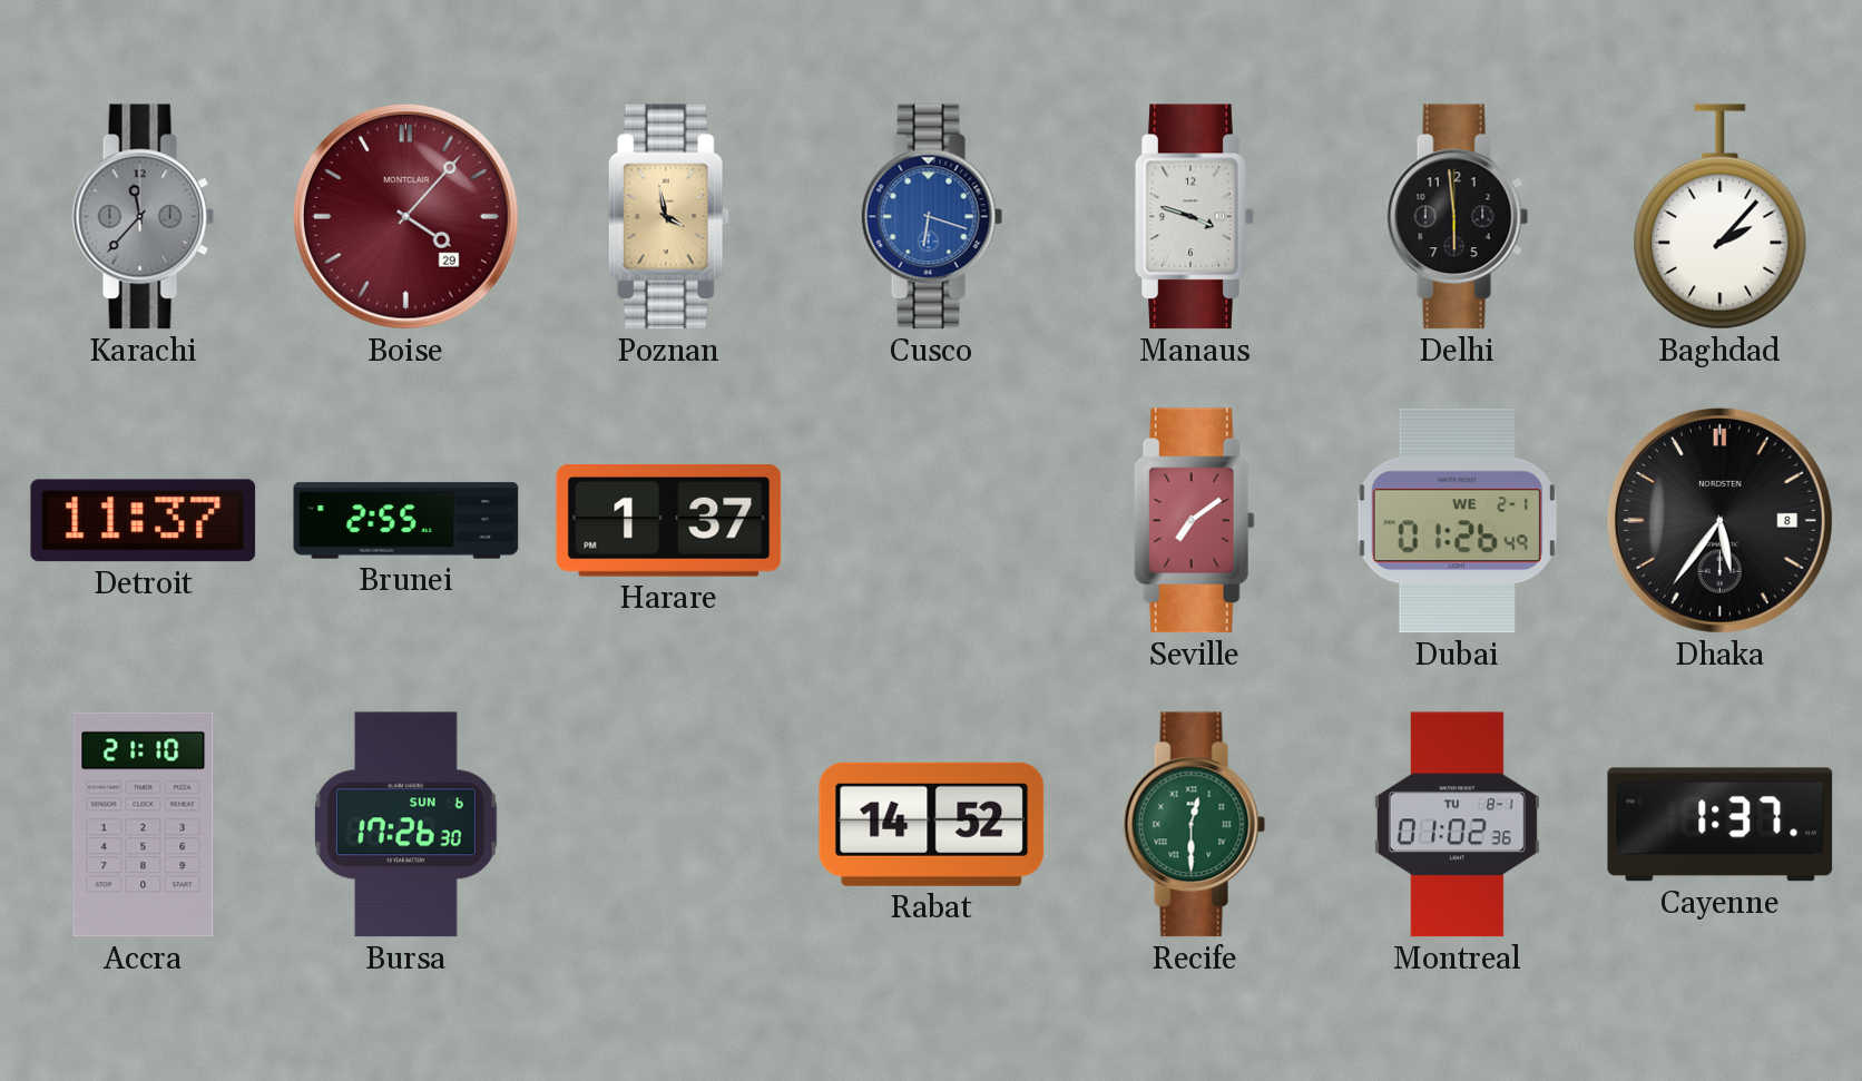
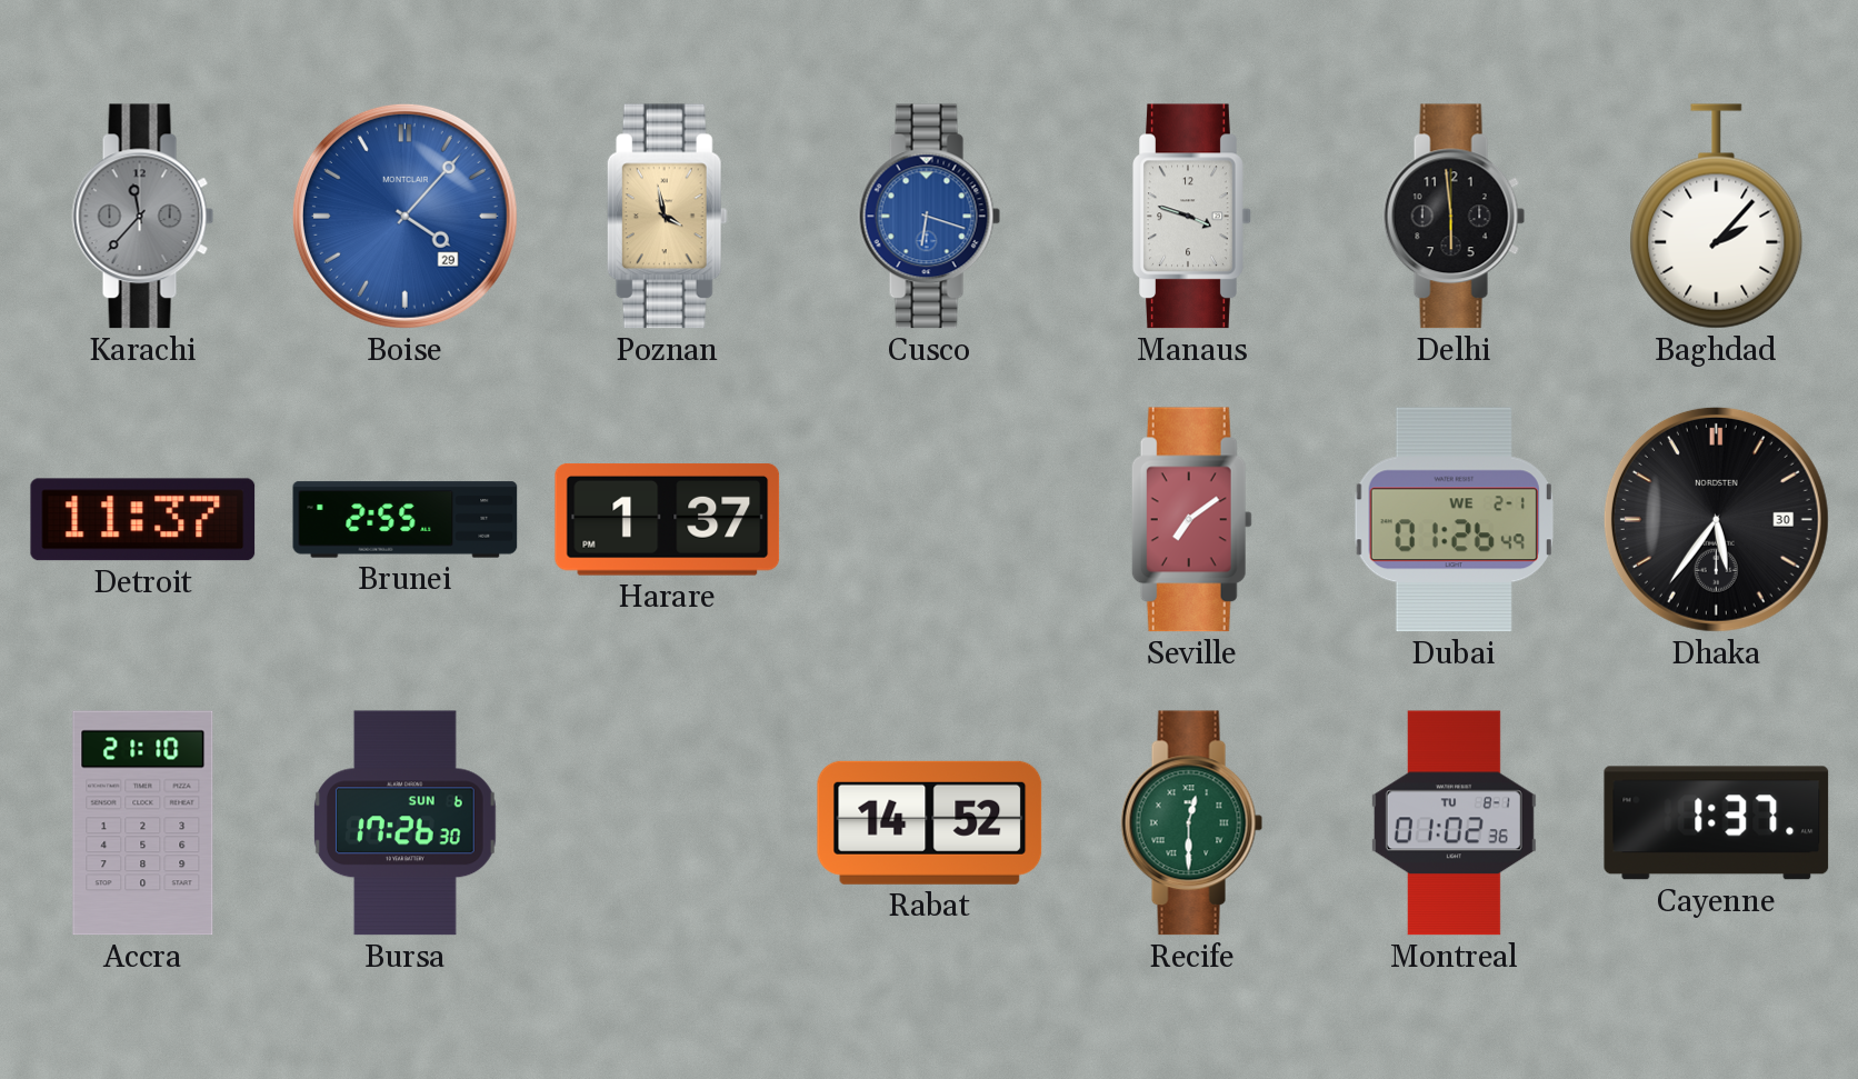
Boise dial: burgundy -> blue
Dhaka date: 8 -> 30
